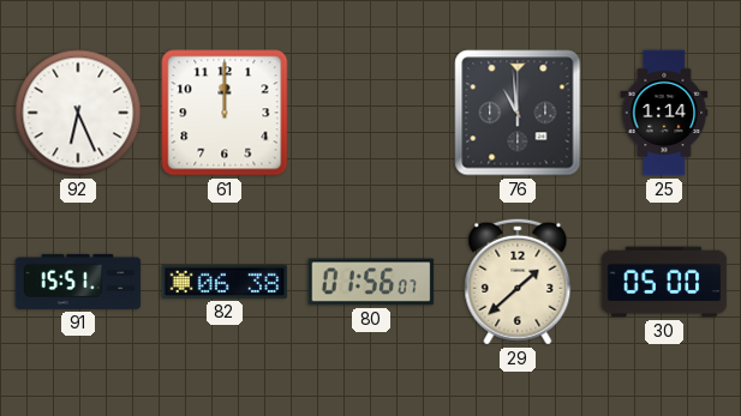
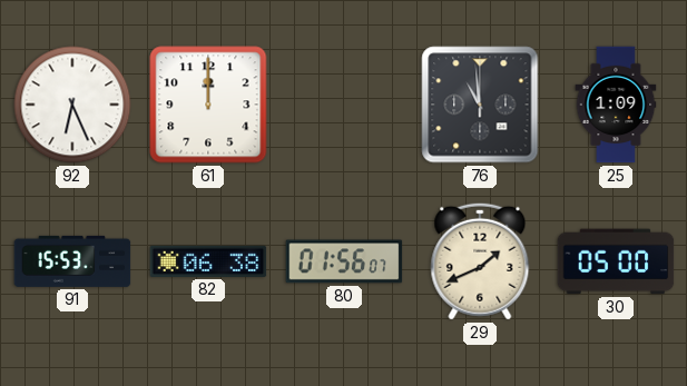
25: 1:14 -> 1:09
91: 15:51 -> 15:53
29: 1:38 -> 1:41
